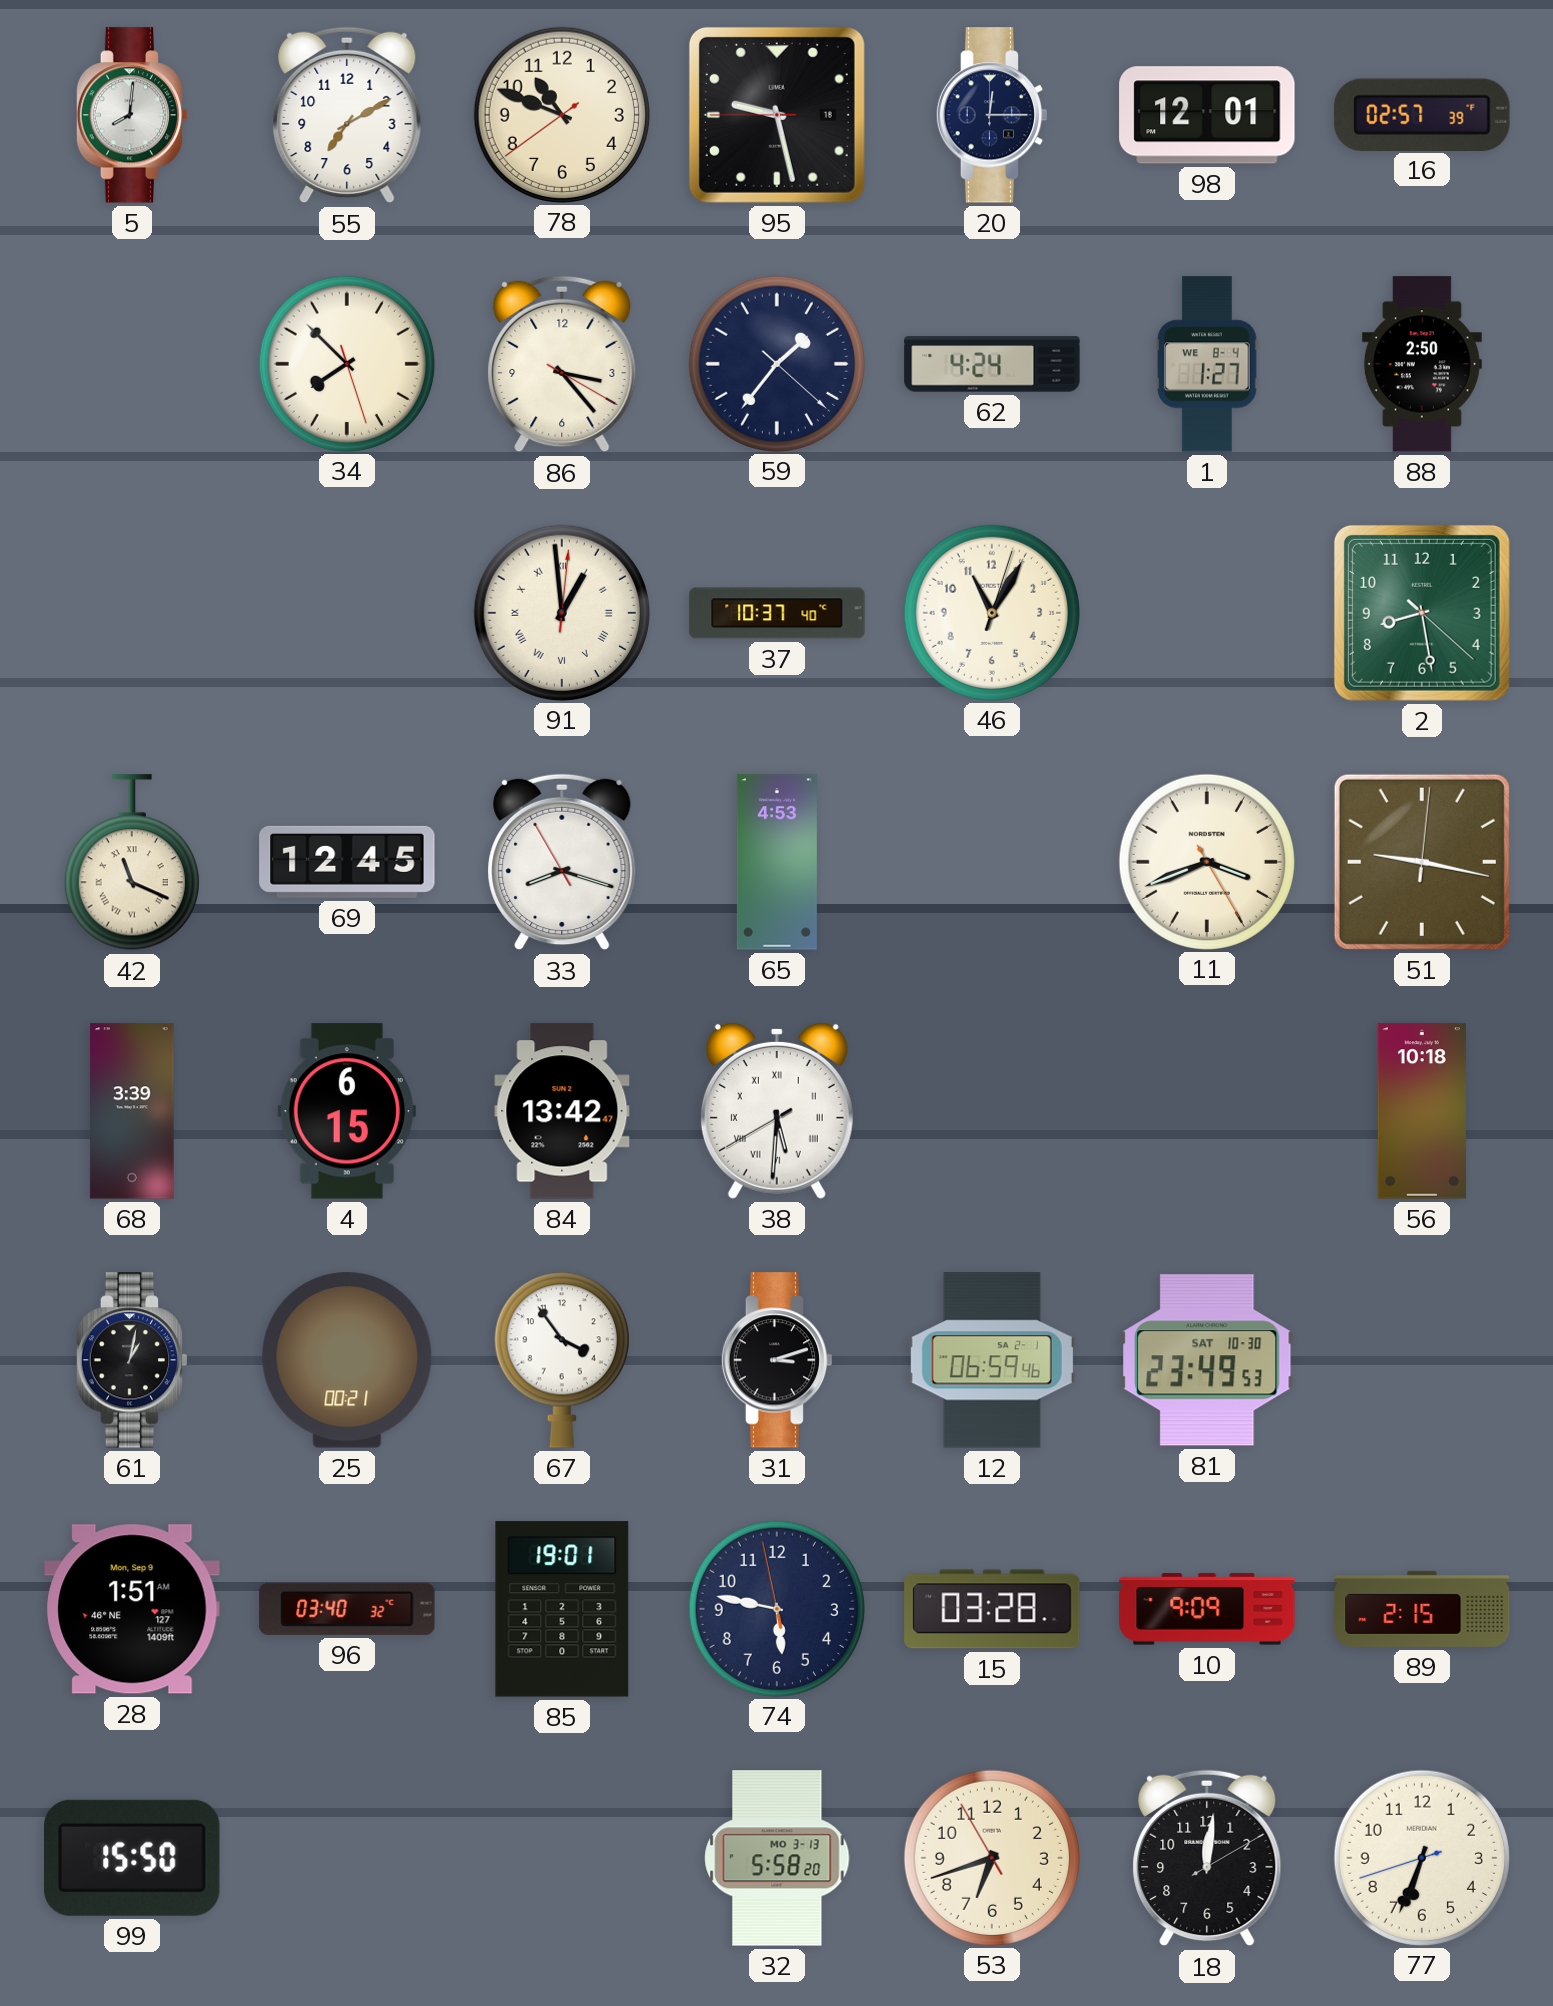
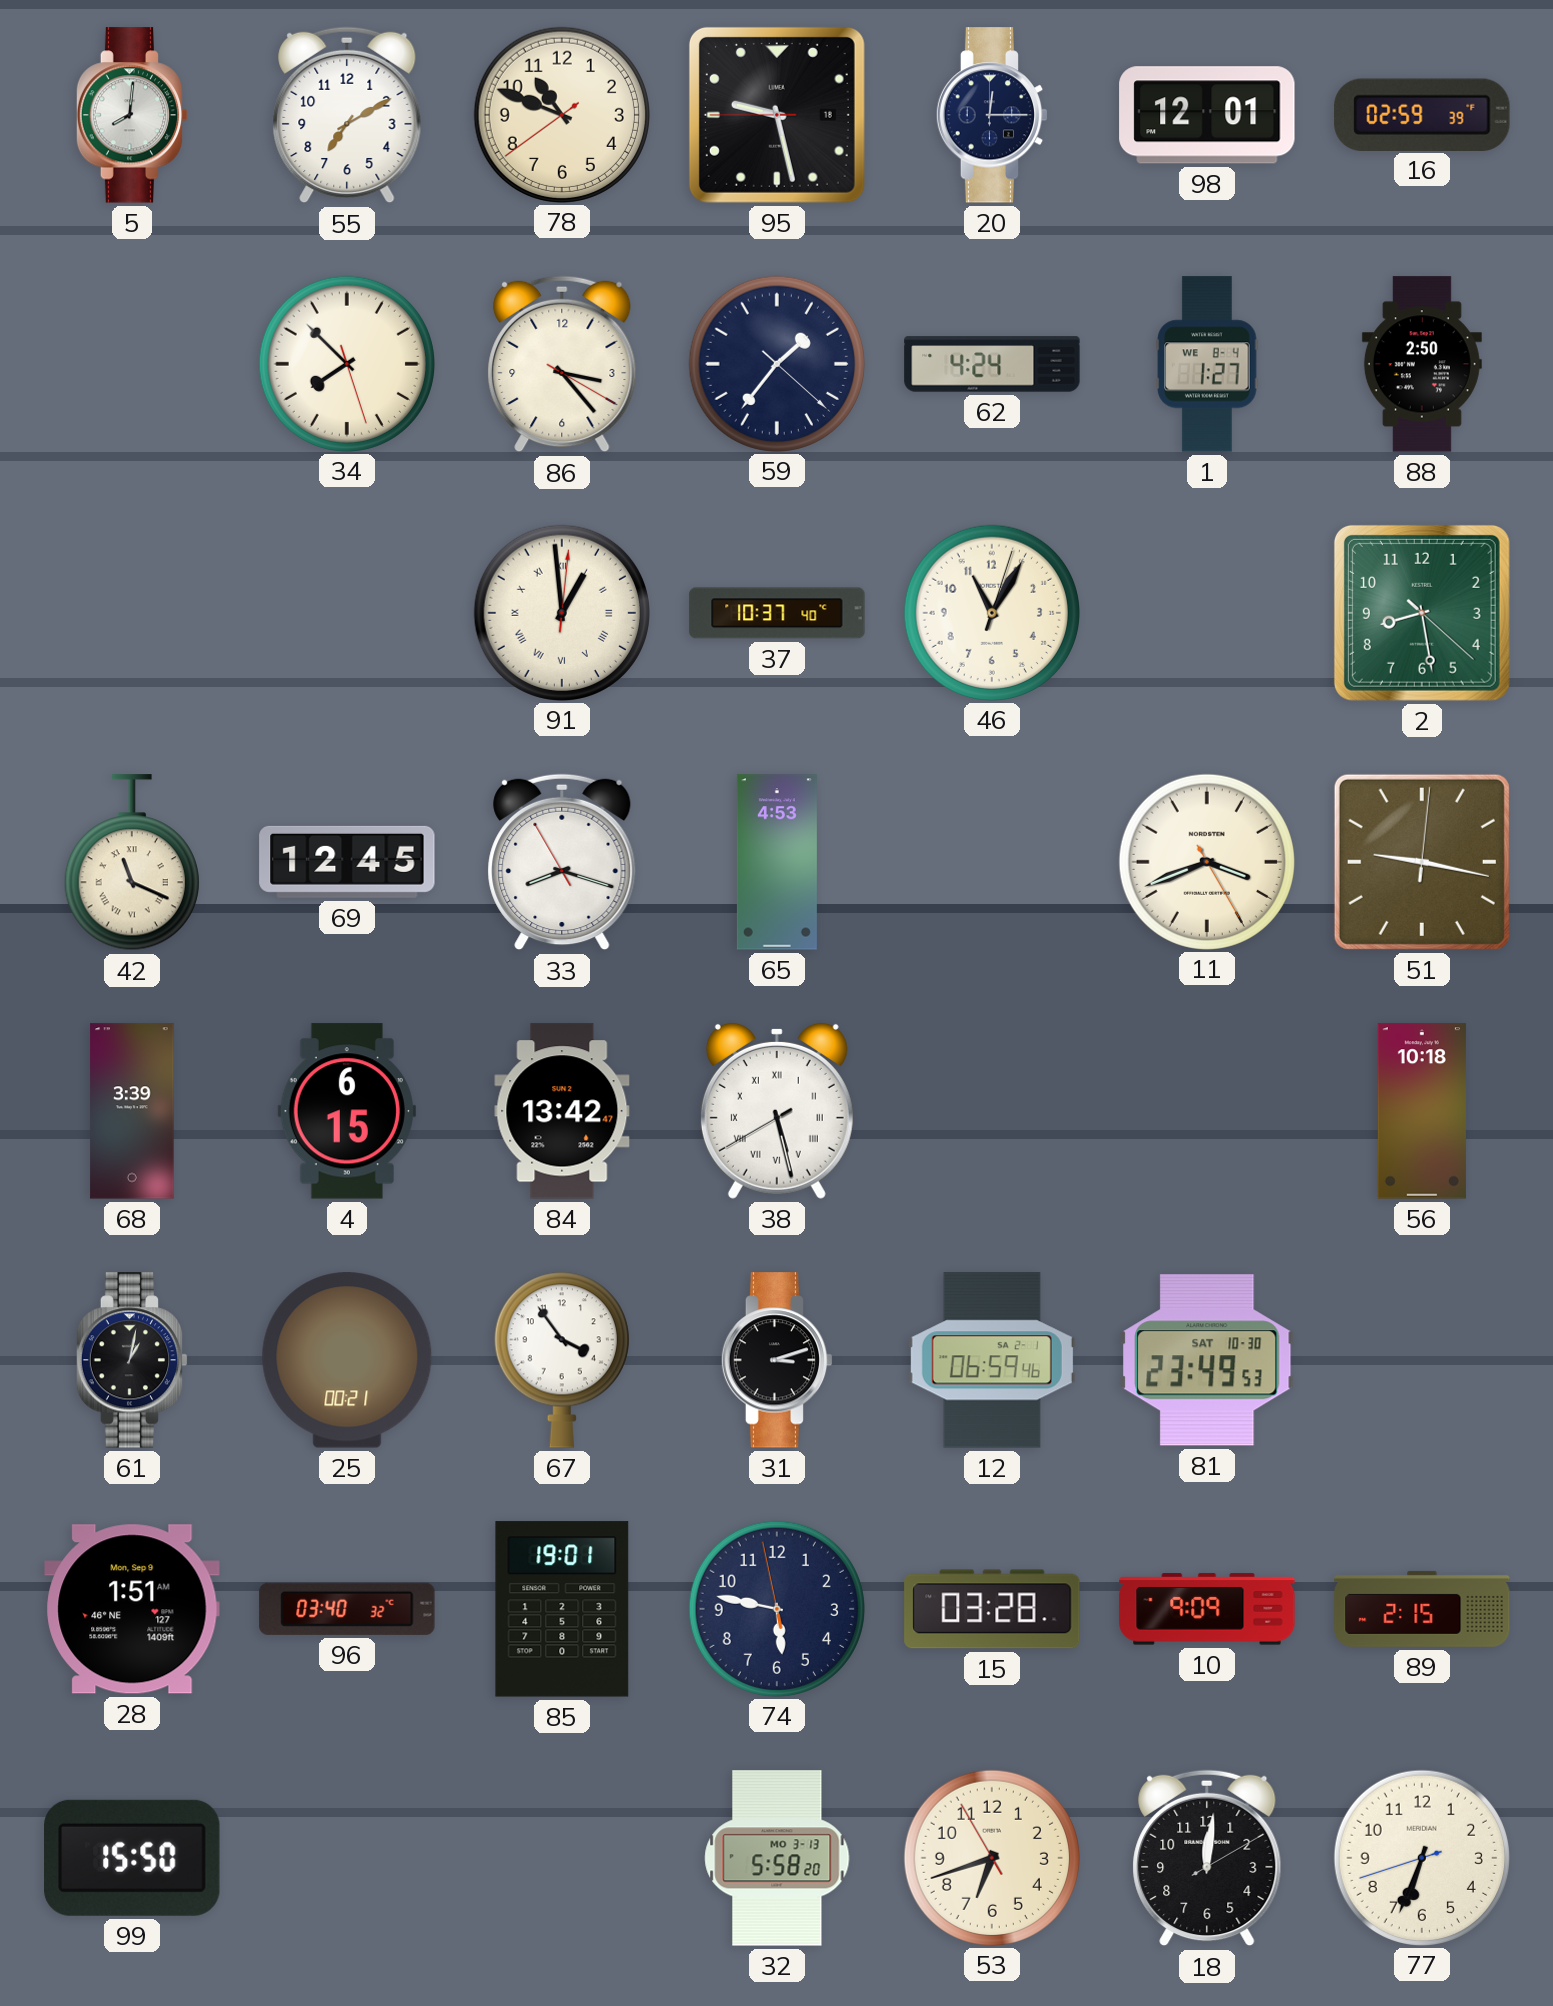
16: 02:57 -> 02:59
38: 5:30 -> 5:27
